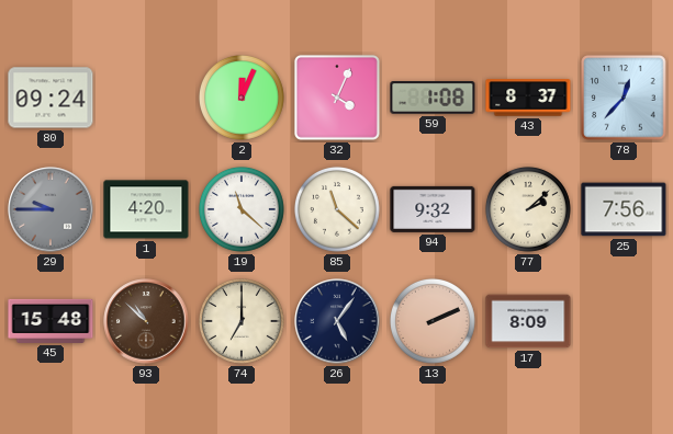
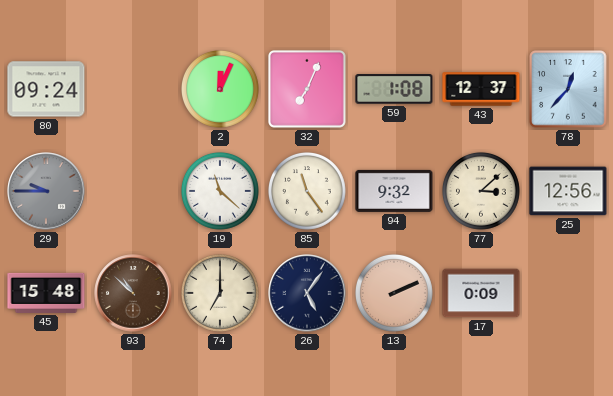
32: 4:04 -> 7:04
43: 8:37 -> 12:37
1: 4:20 -> none
85: 11:22 -> 11:24
77: 2:08 -> 3:08
25: 7:56 -> 12:56
17: 8:09 -> 0:09
